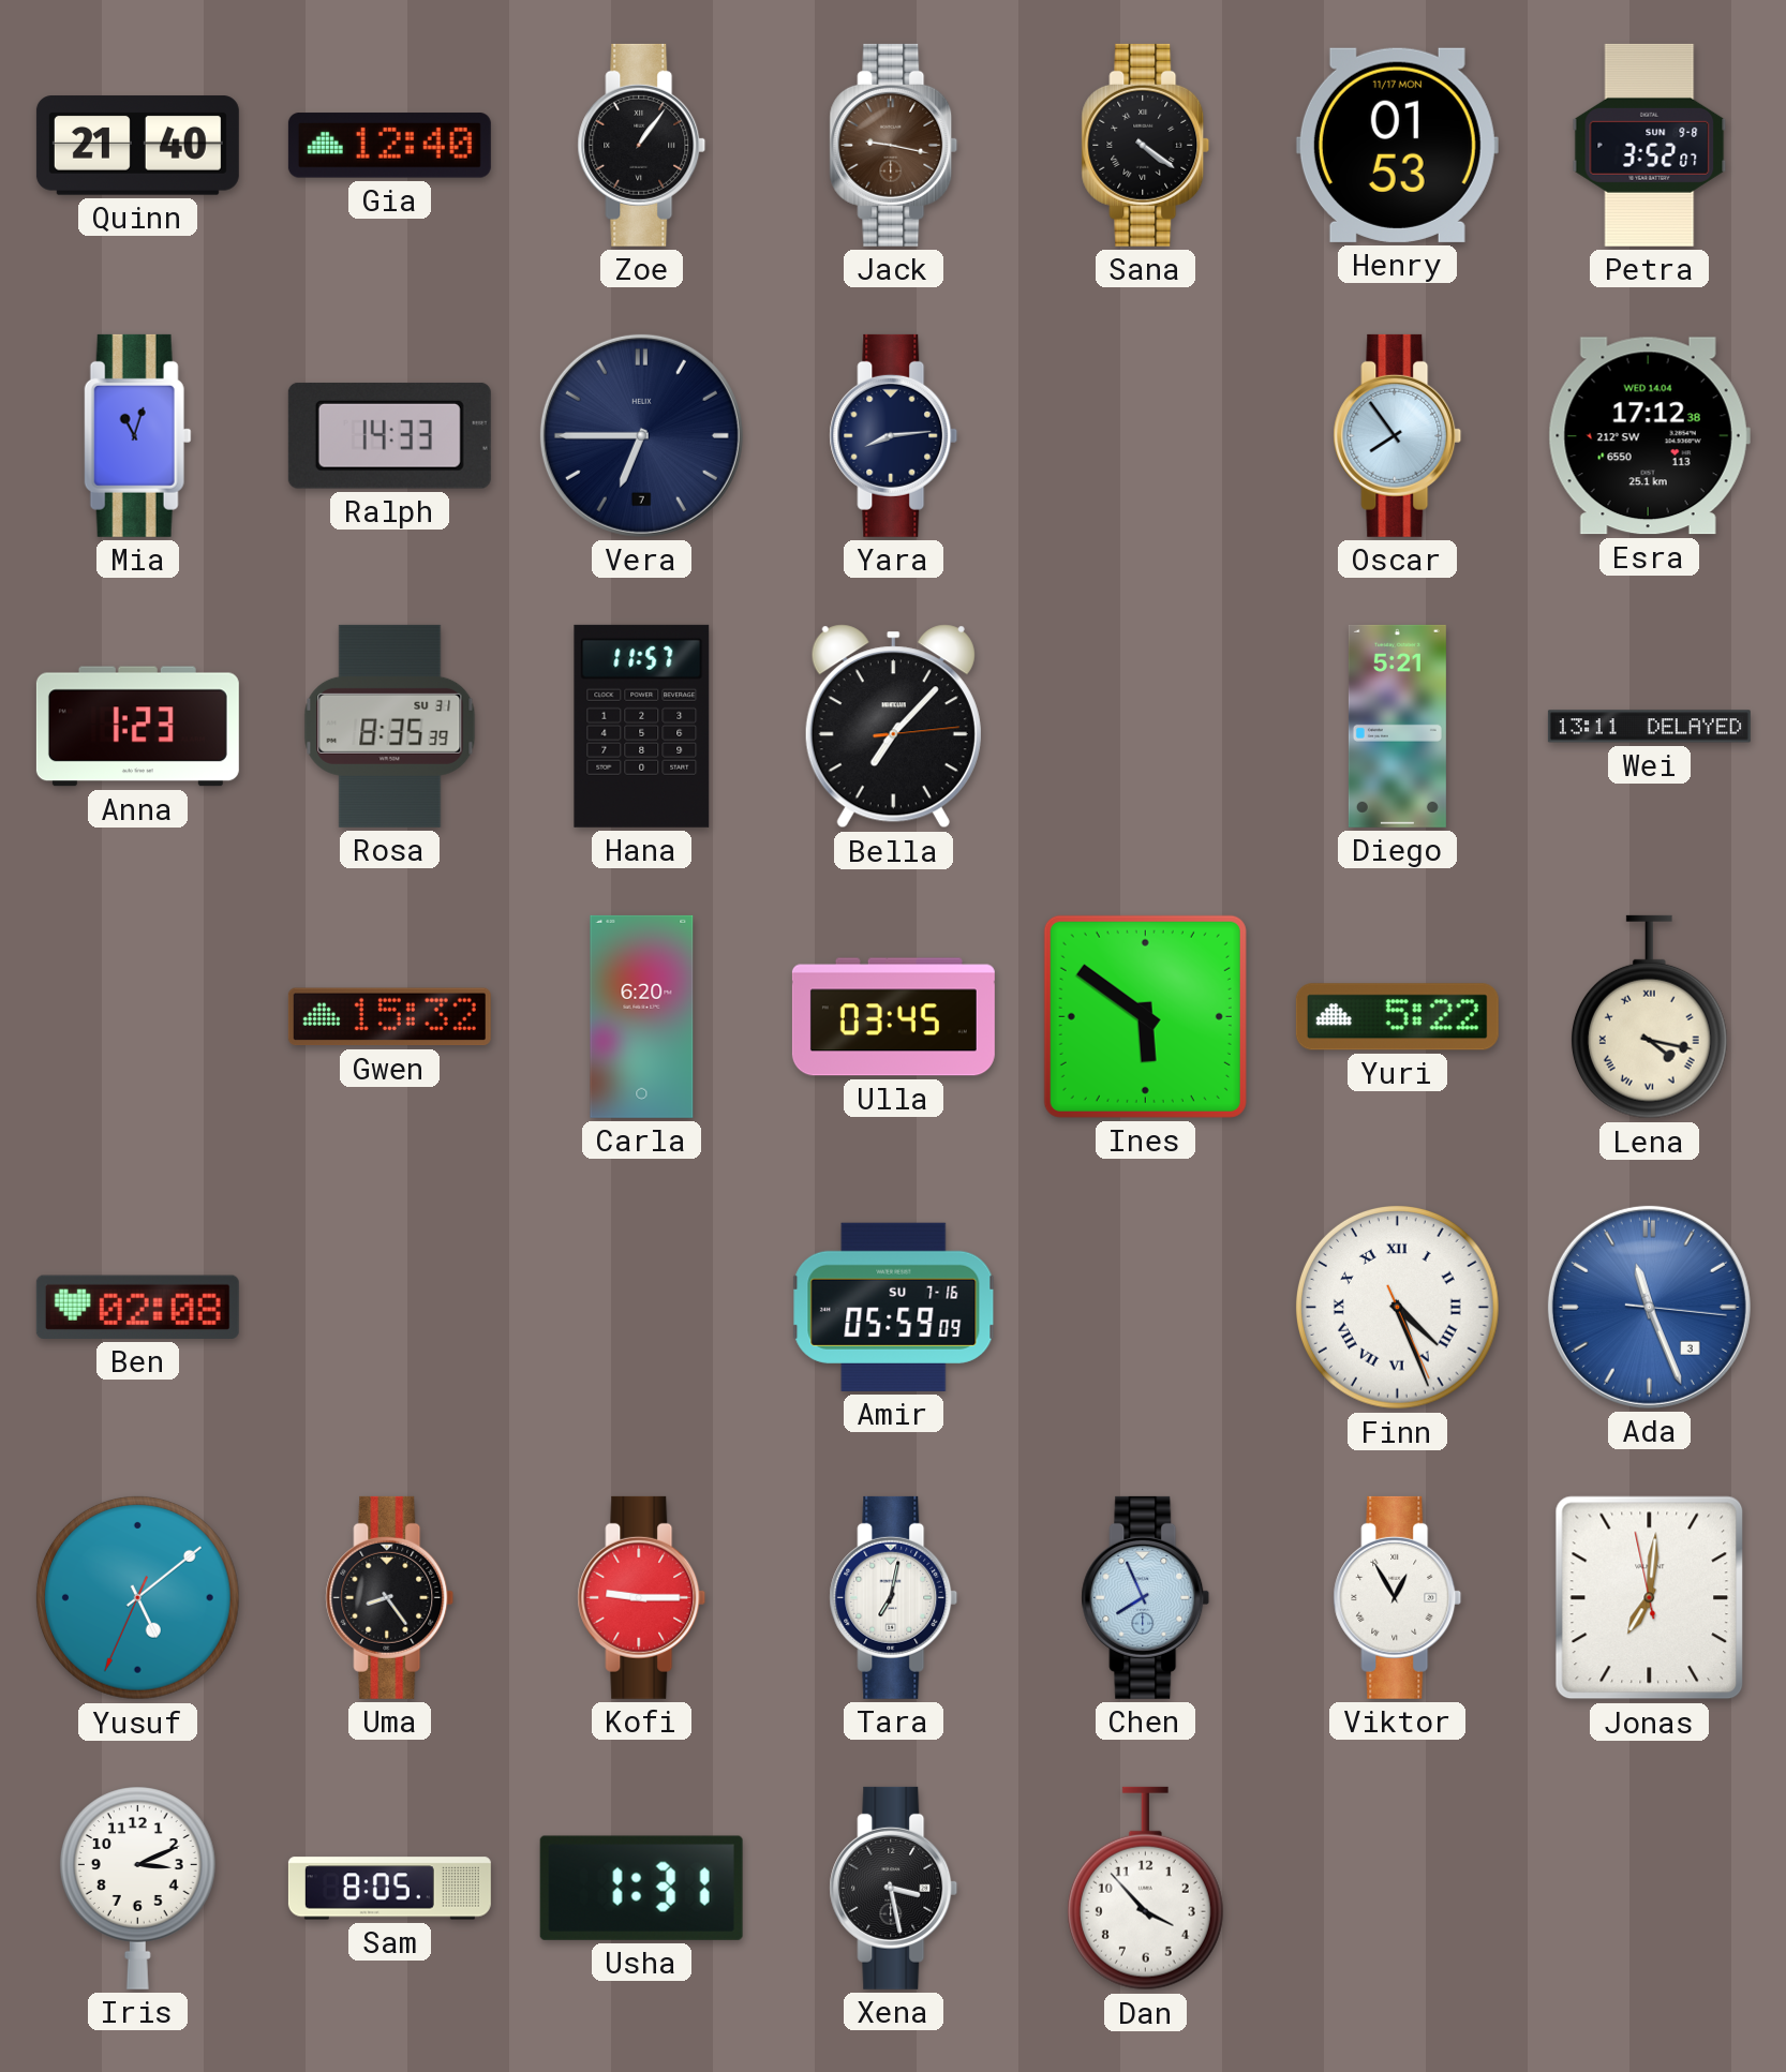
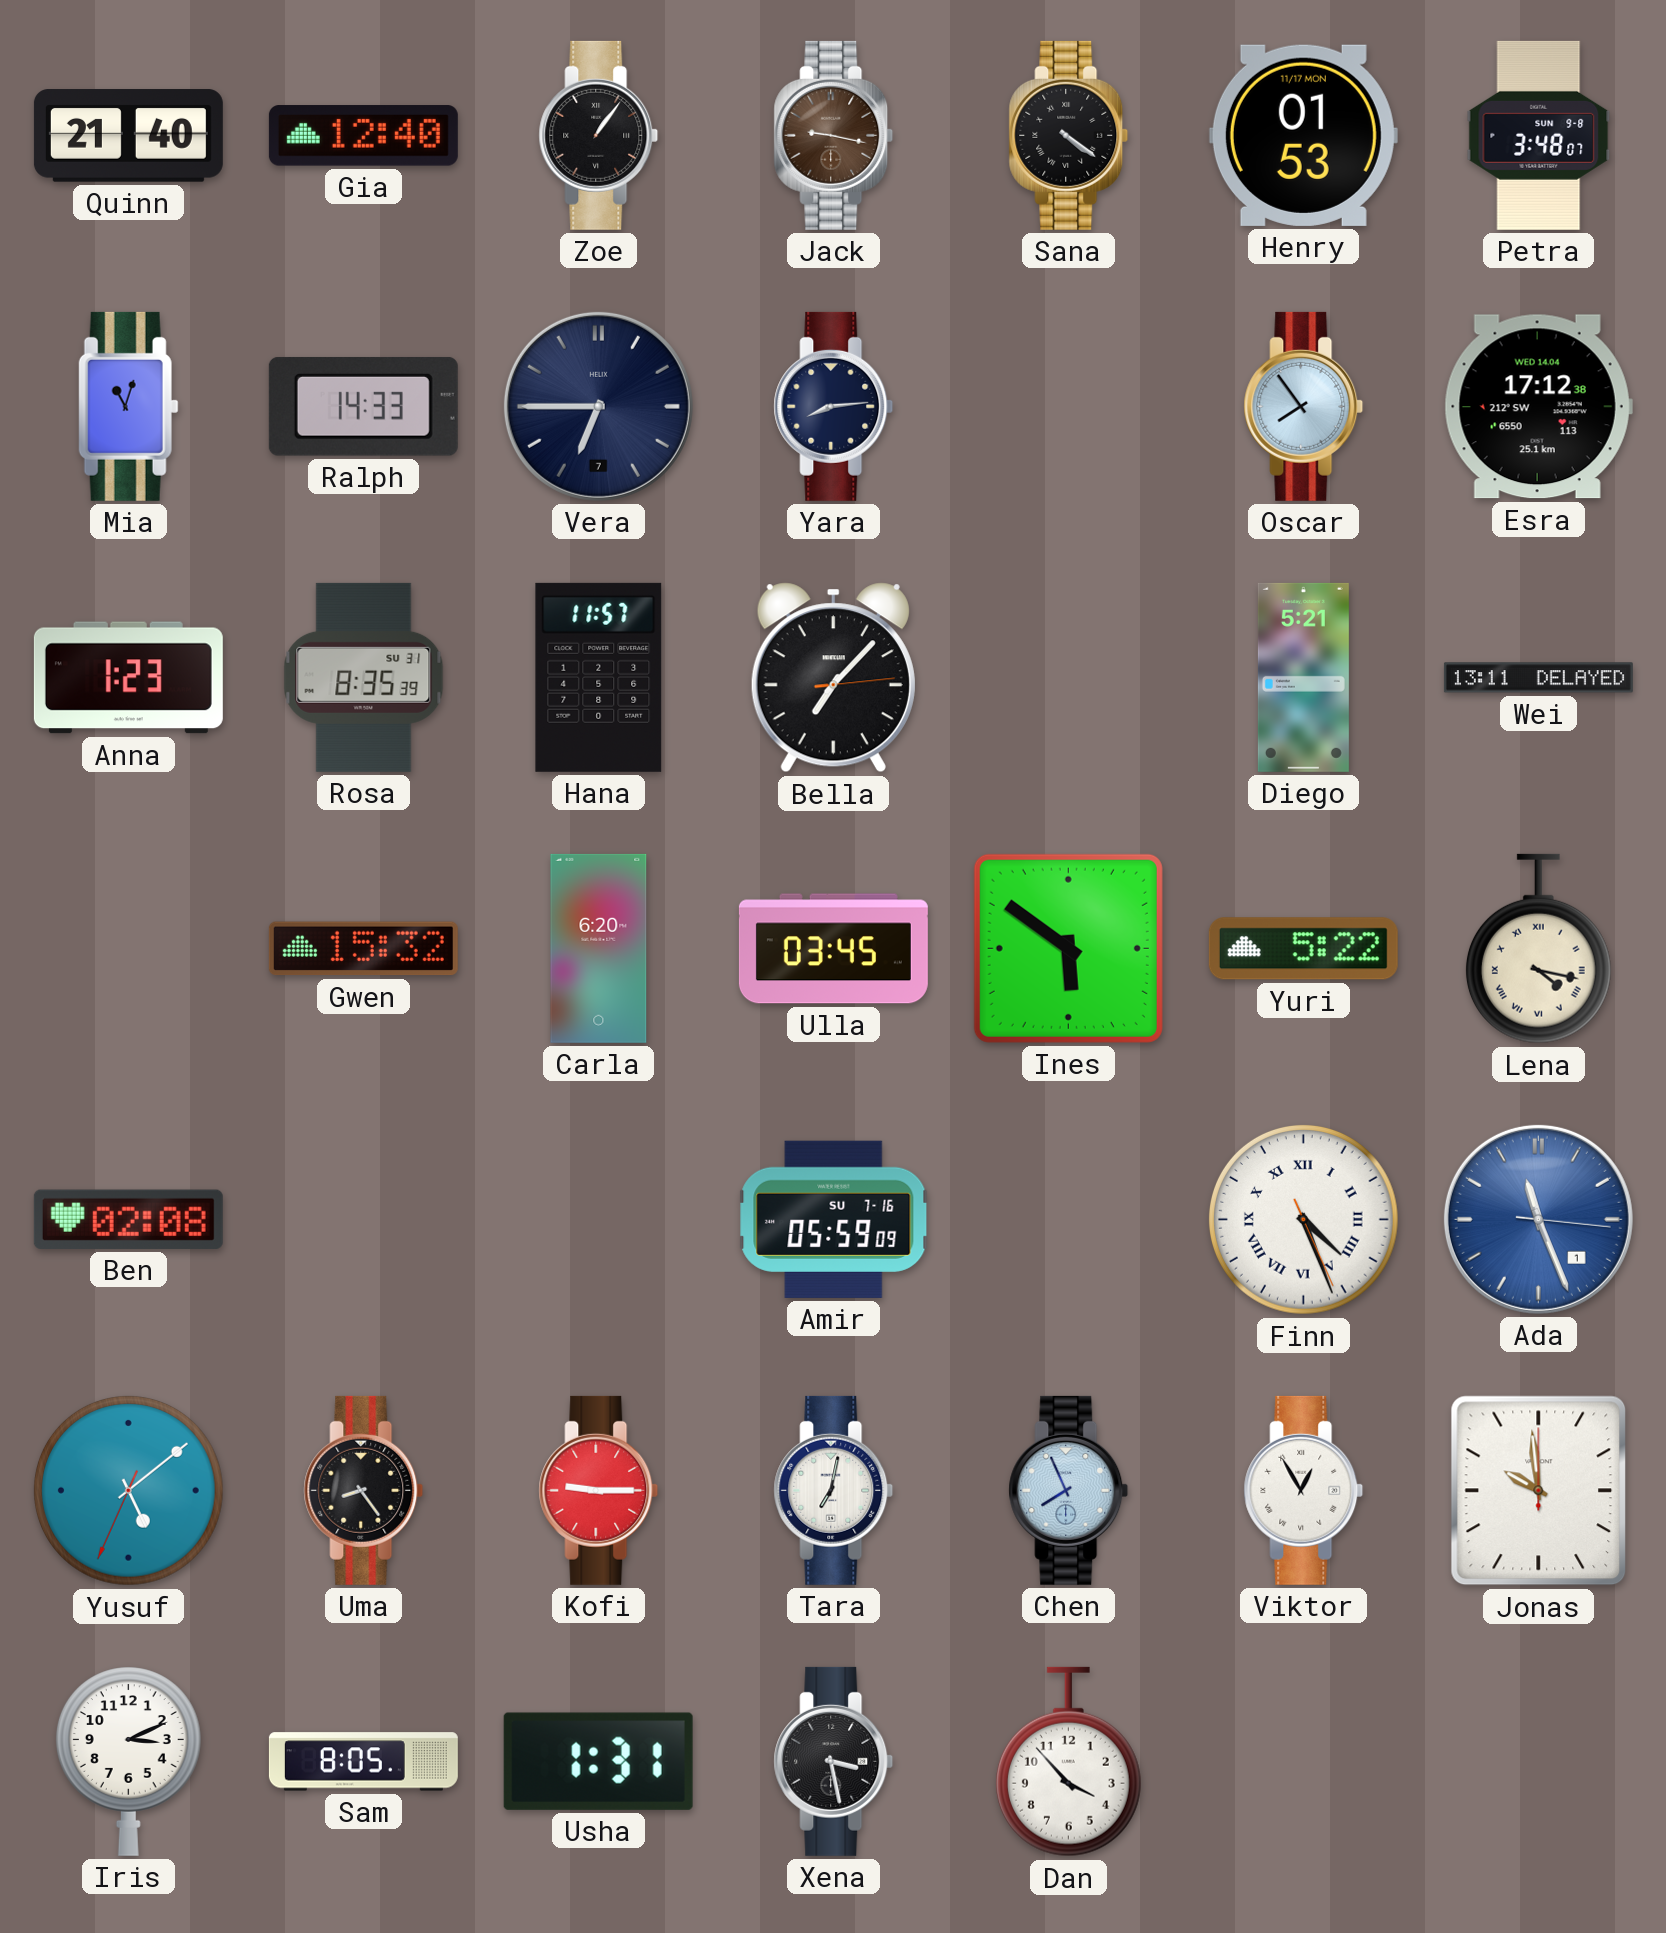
Petra: 3:52 -> 3:48
Ada date: 3 -> 1
Jonas: 7:00 -> 9:59
